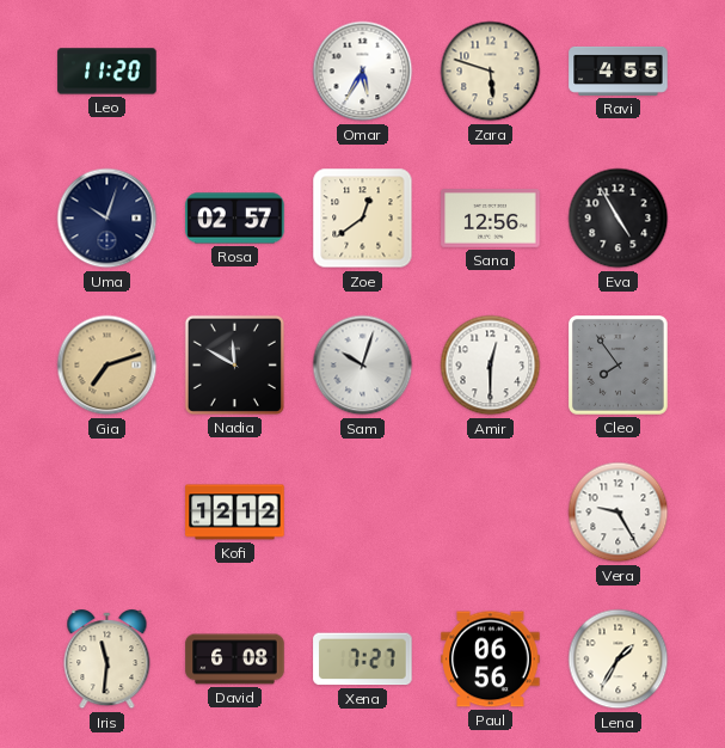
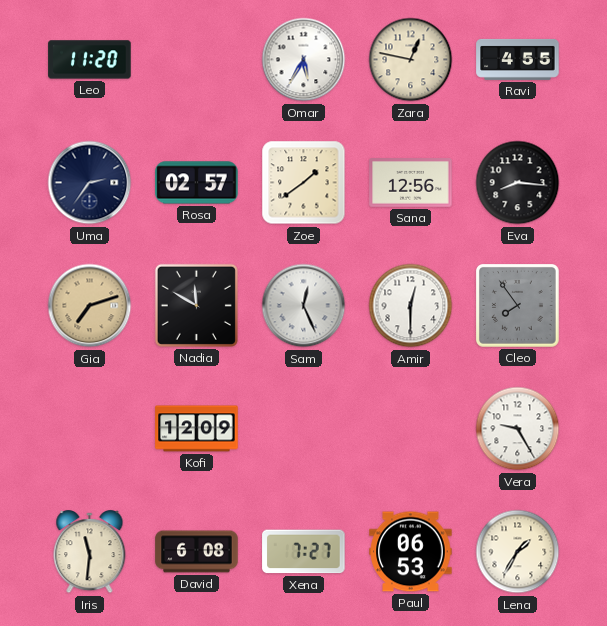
Zara: 5:48 -> 12:47
Uma: 10:03 -> 2:36
Zoe: 12:39 -> 1:39
Eva: 4:55 -> 8:16
Sam: 10:03 -> 12:26
Kofi: 12:12 -> 12:09
Paul: 06:56 -> 06:53
